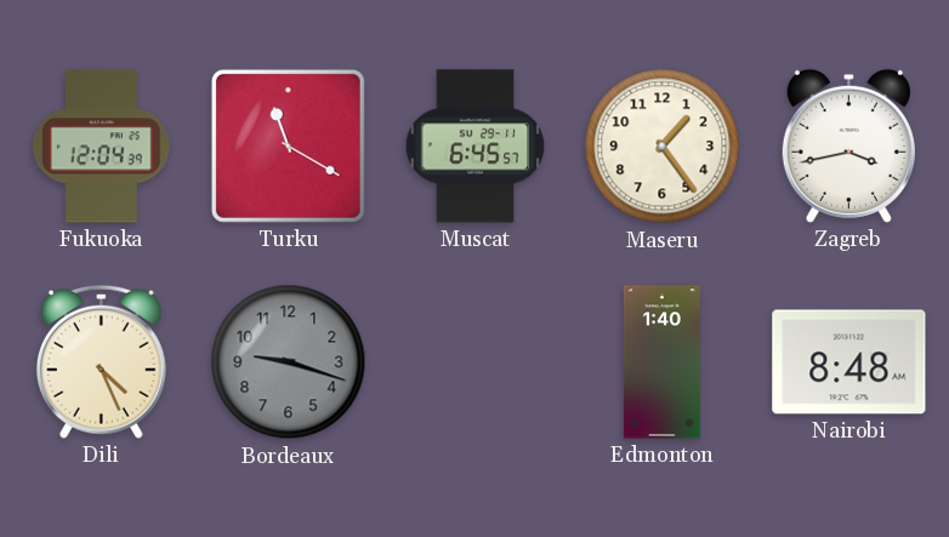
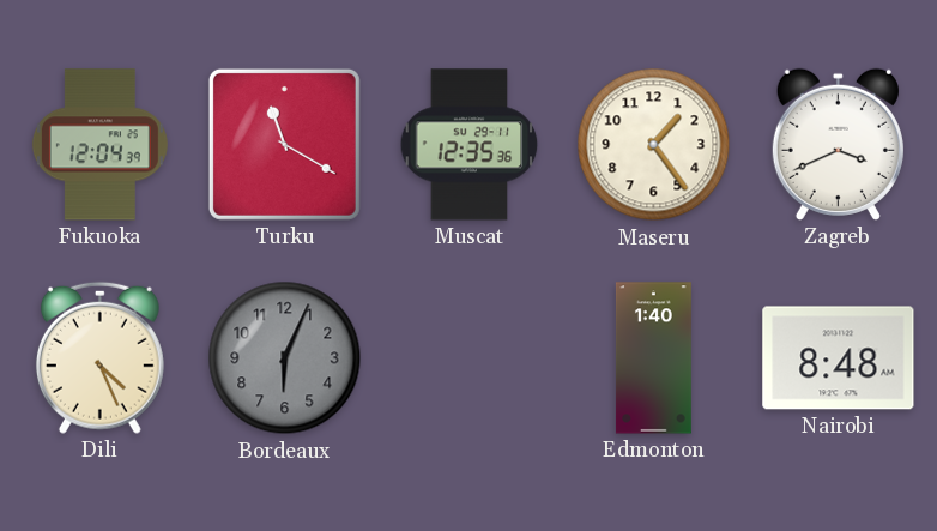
Muscat: 6:45 -> 12:35
Zagreb: 3:43 -> 3:41
Bordeaux: 9:18 -> 6:04
